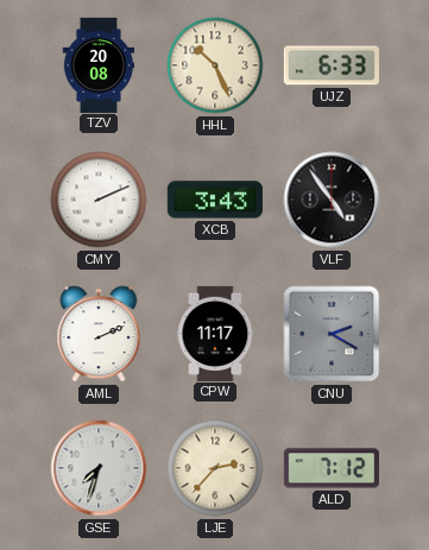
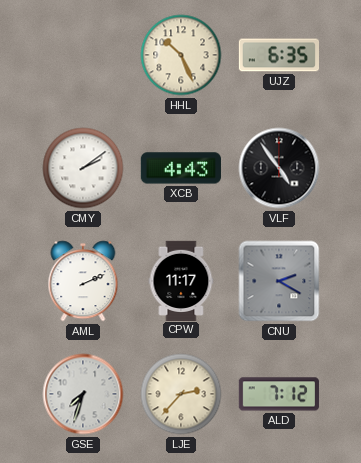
TZV: 20:08 -> none
UJZ: 6:33 -> 6:35
CMY: 2:11 -> 2:09
XCB: 3:43 -> 4:43
